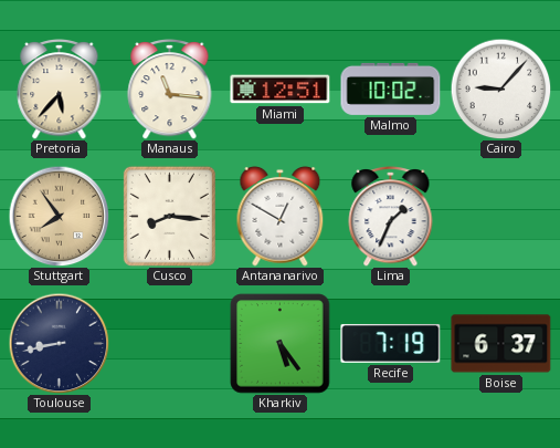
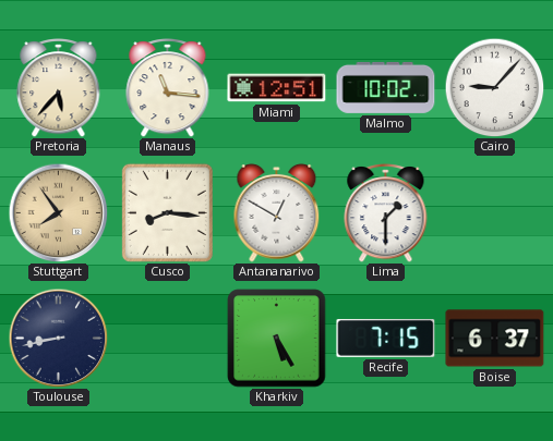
Lima: 1:34 -> 1:30
Kharkiv: 5:24 -> 5:25
Recife: 7:19 -> 7:15
